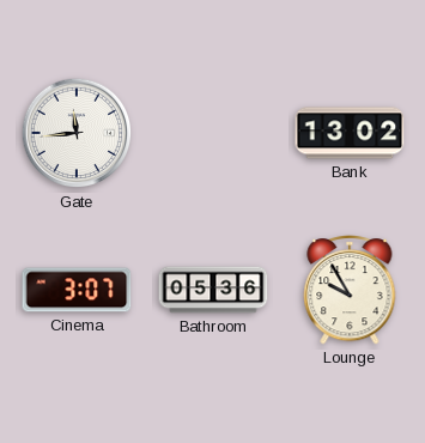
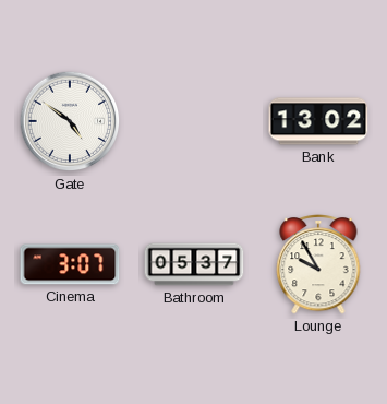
Gate: 11:44 -> 4:51
Bathroom: 05:36 -> 05:37
